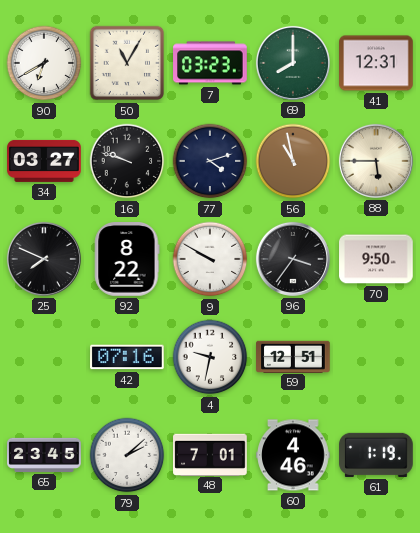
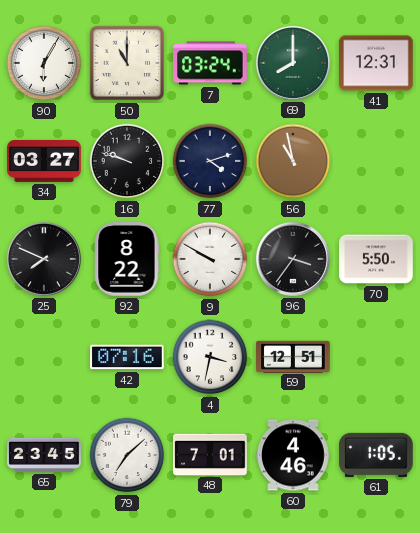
90: 6:40 -> 6:05
50: 11:05 -> 11:00
7: 03:23 -> 03:24
88: 5:45 -> none
70: 9:50 -> 5:50
4: 9:32 -> 3:32
79: 2:08 -> 7:08
61: 1:19 -> 1:05
